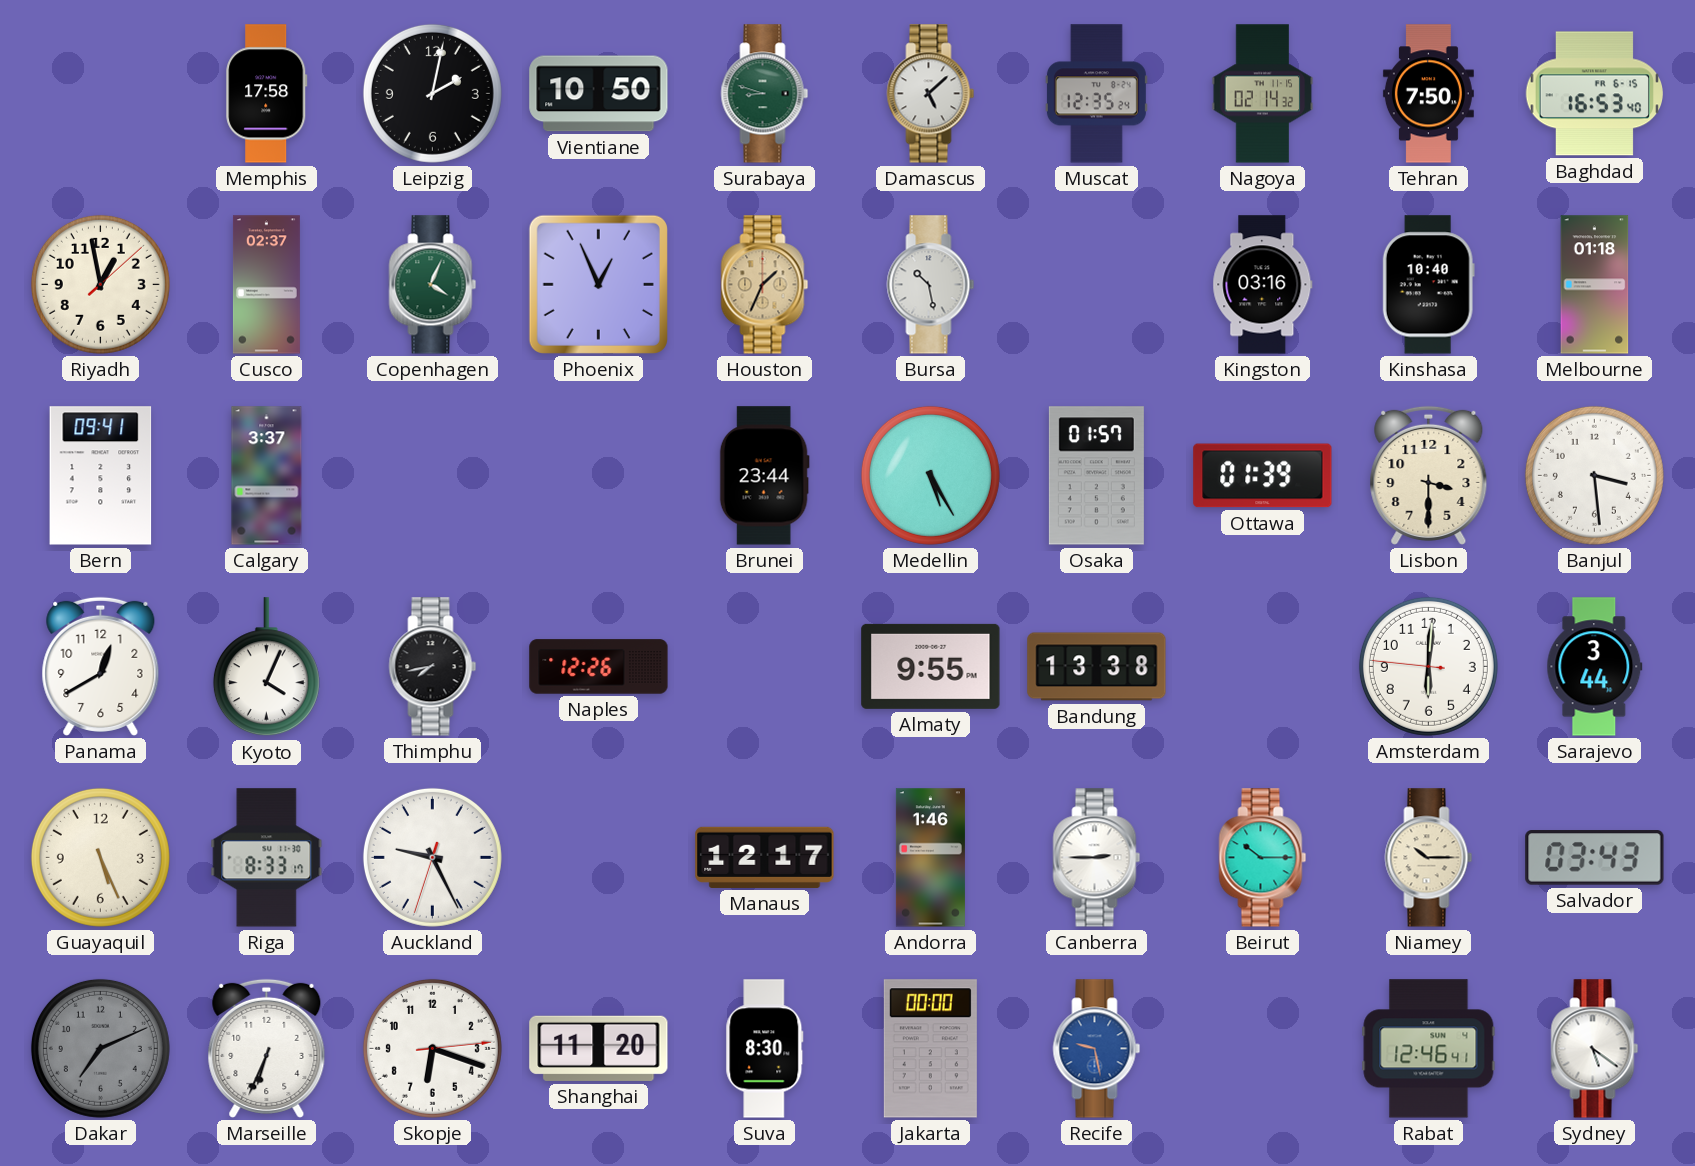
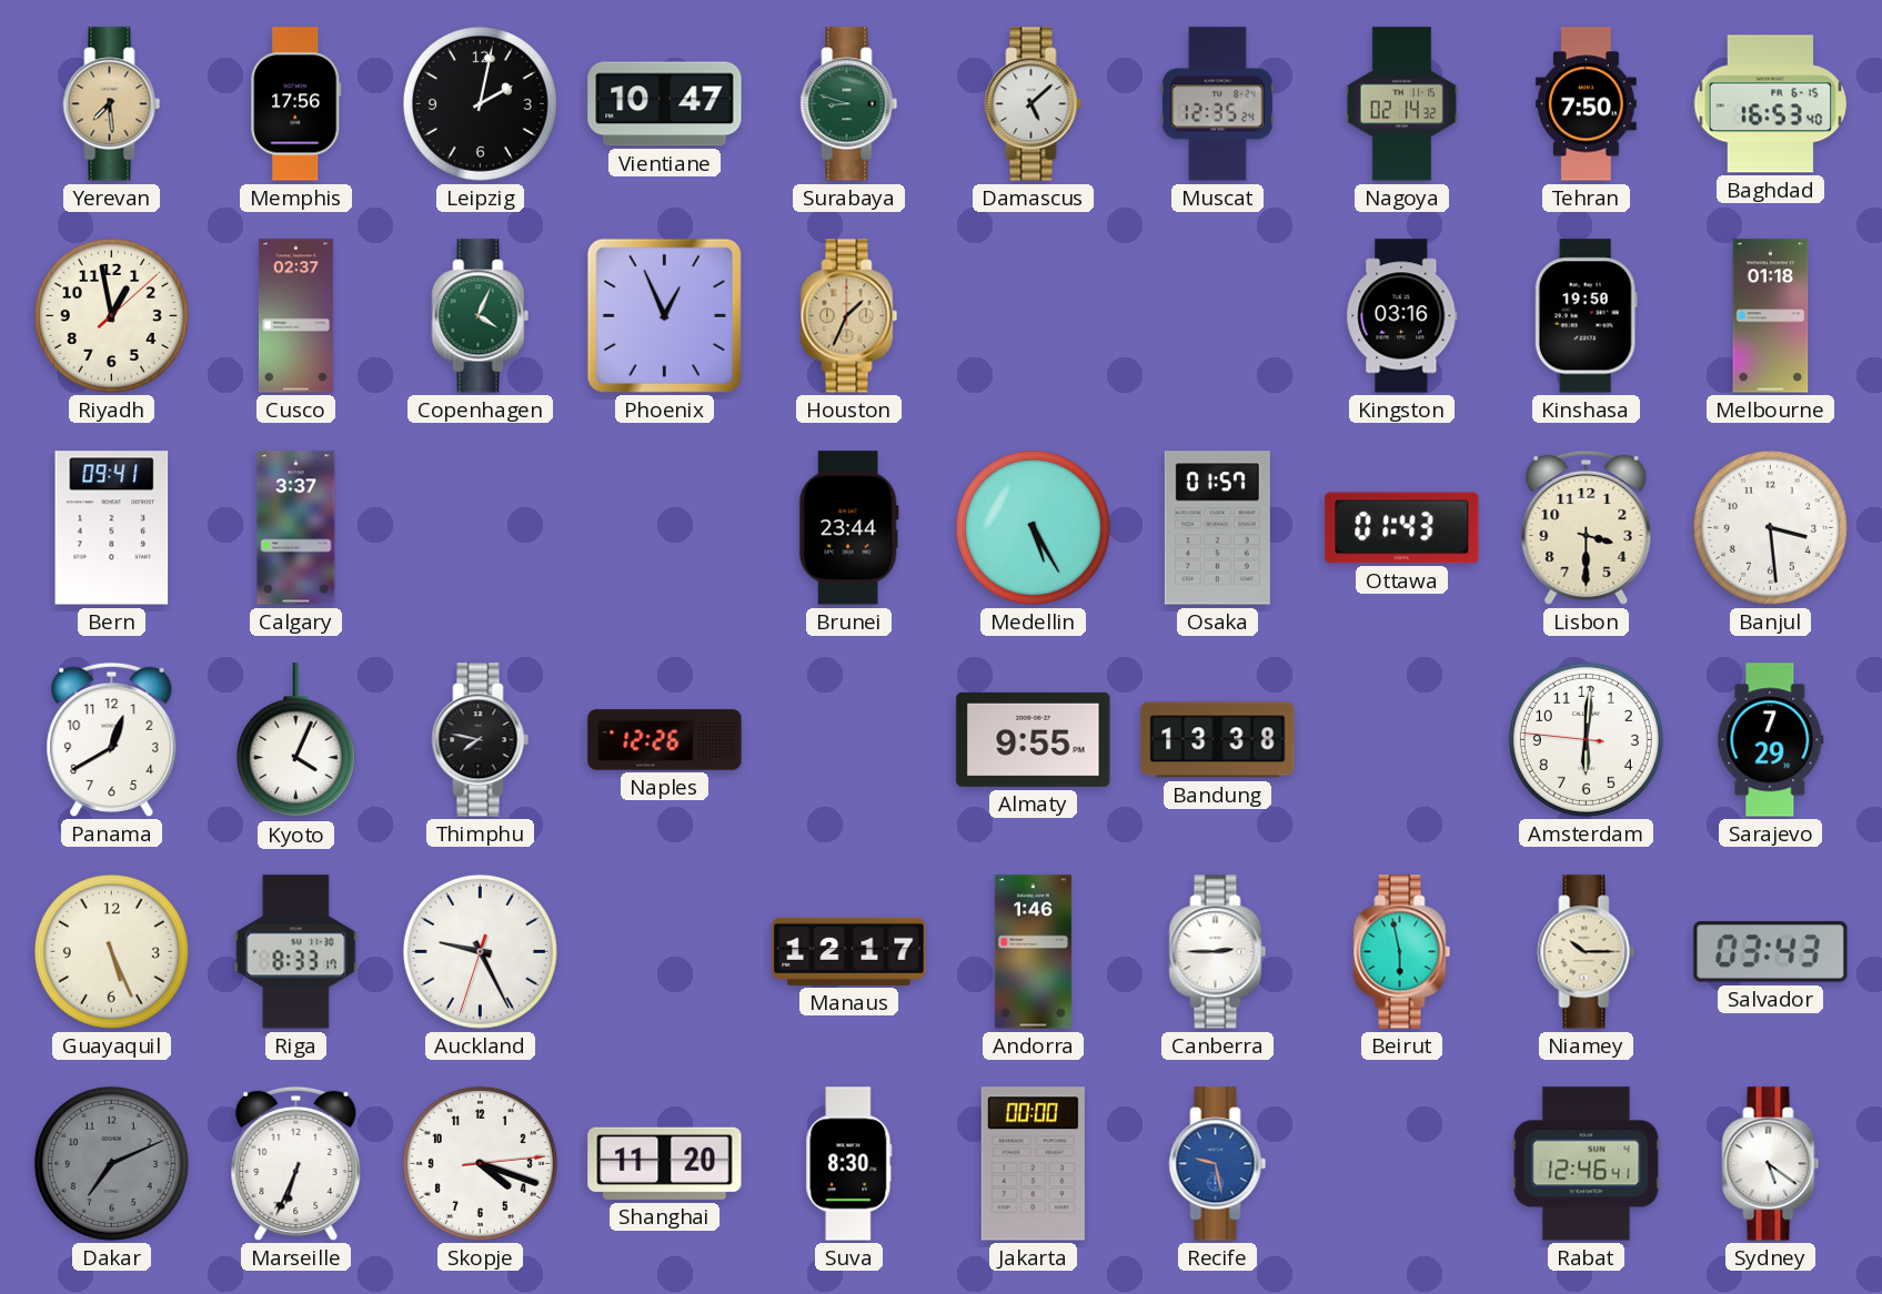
Yerevan: none -> 7:29
Memphis: 17:58 -> 17:56
Vientiane: 10:50 -> 10:47
Bursa: 10:28 -> none
Kinshasa: 10:40 -> 19:50
Ottawa: 01:39 -> 01:43
Thimphu: 7:43 -> 7:47
Sarajevo: 3:44 -> 7:29
Beirut: 10:15 -> 5:58
Skopje: 6:18 -> 4:18
